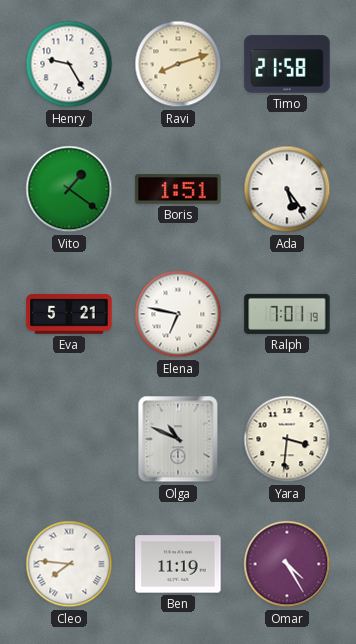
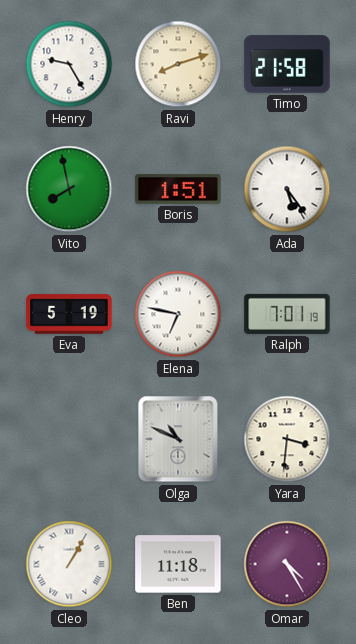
Vito: 1:21 -> 7:58
Eva: 5:21 -> 5:19
Cleo: 7:46 -> 1:05
Ben: 11:19 -> 11:18
